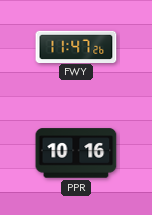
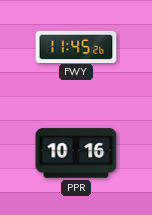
FWY: 11:47 -> 11:45
